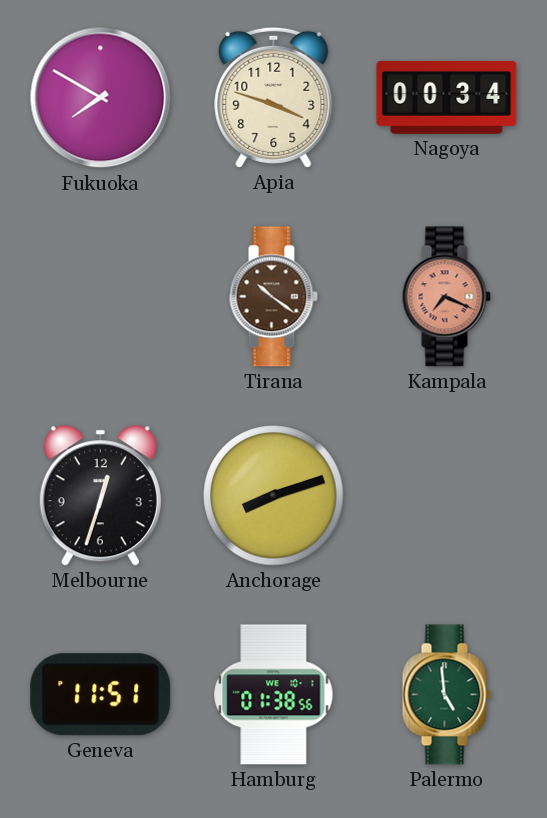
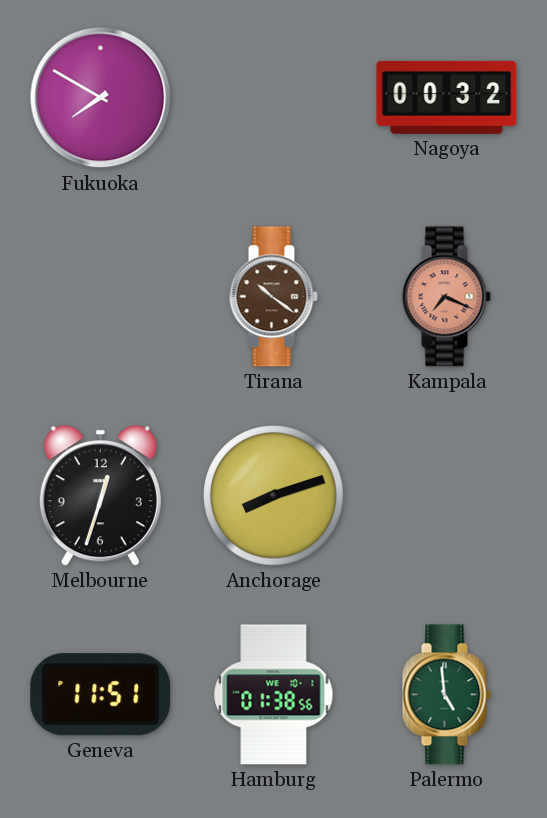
Apia: 3:48 -> none
Nagoya: 00:34 -> 00:32
